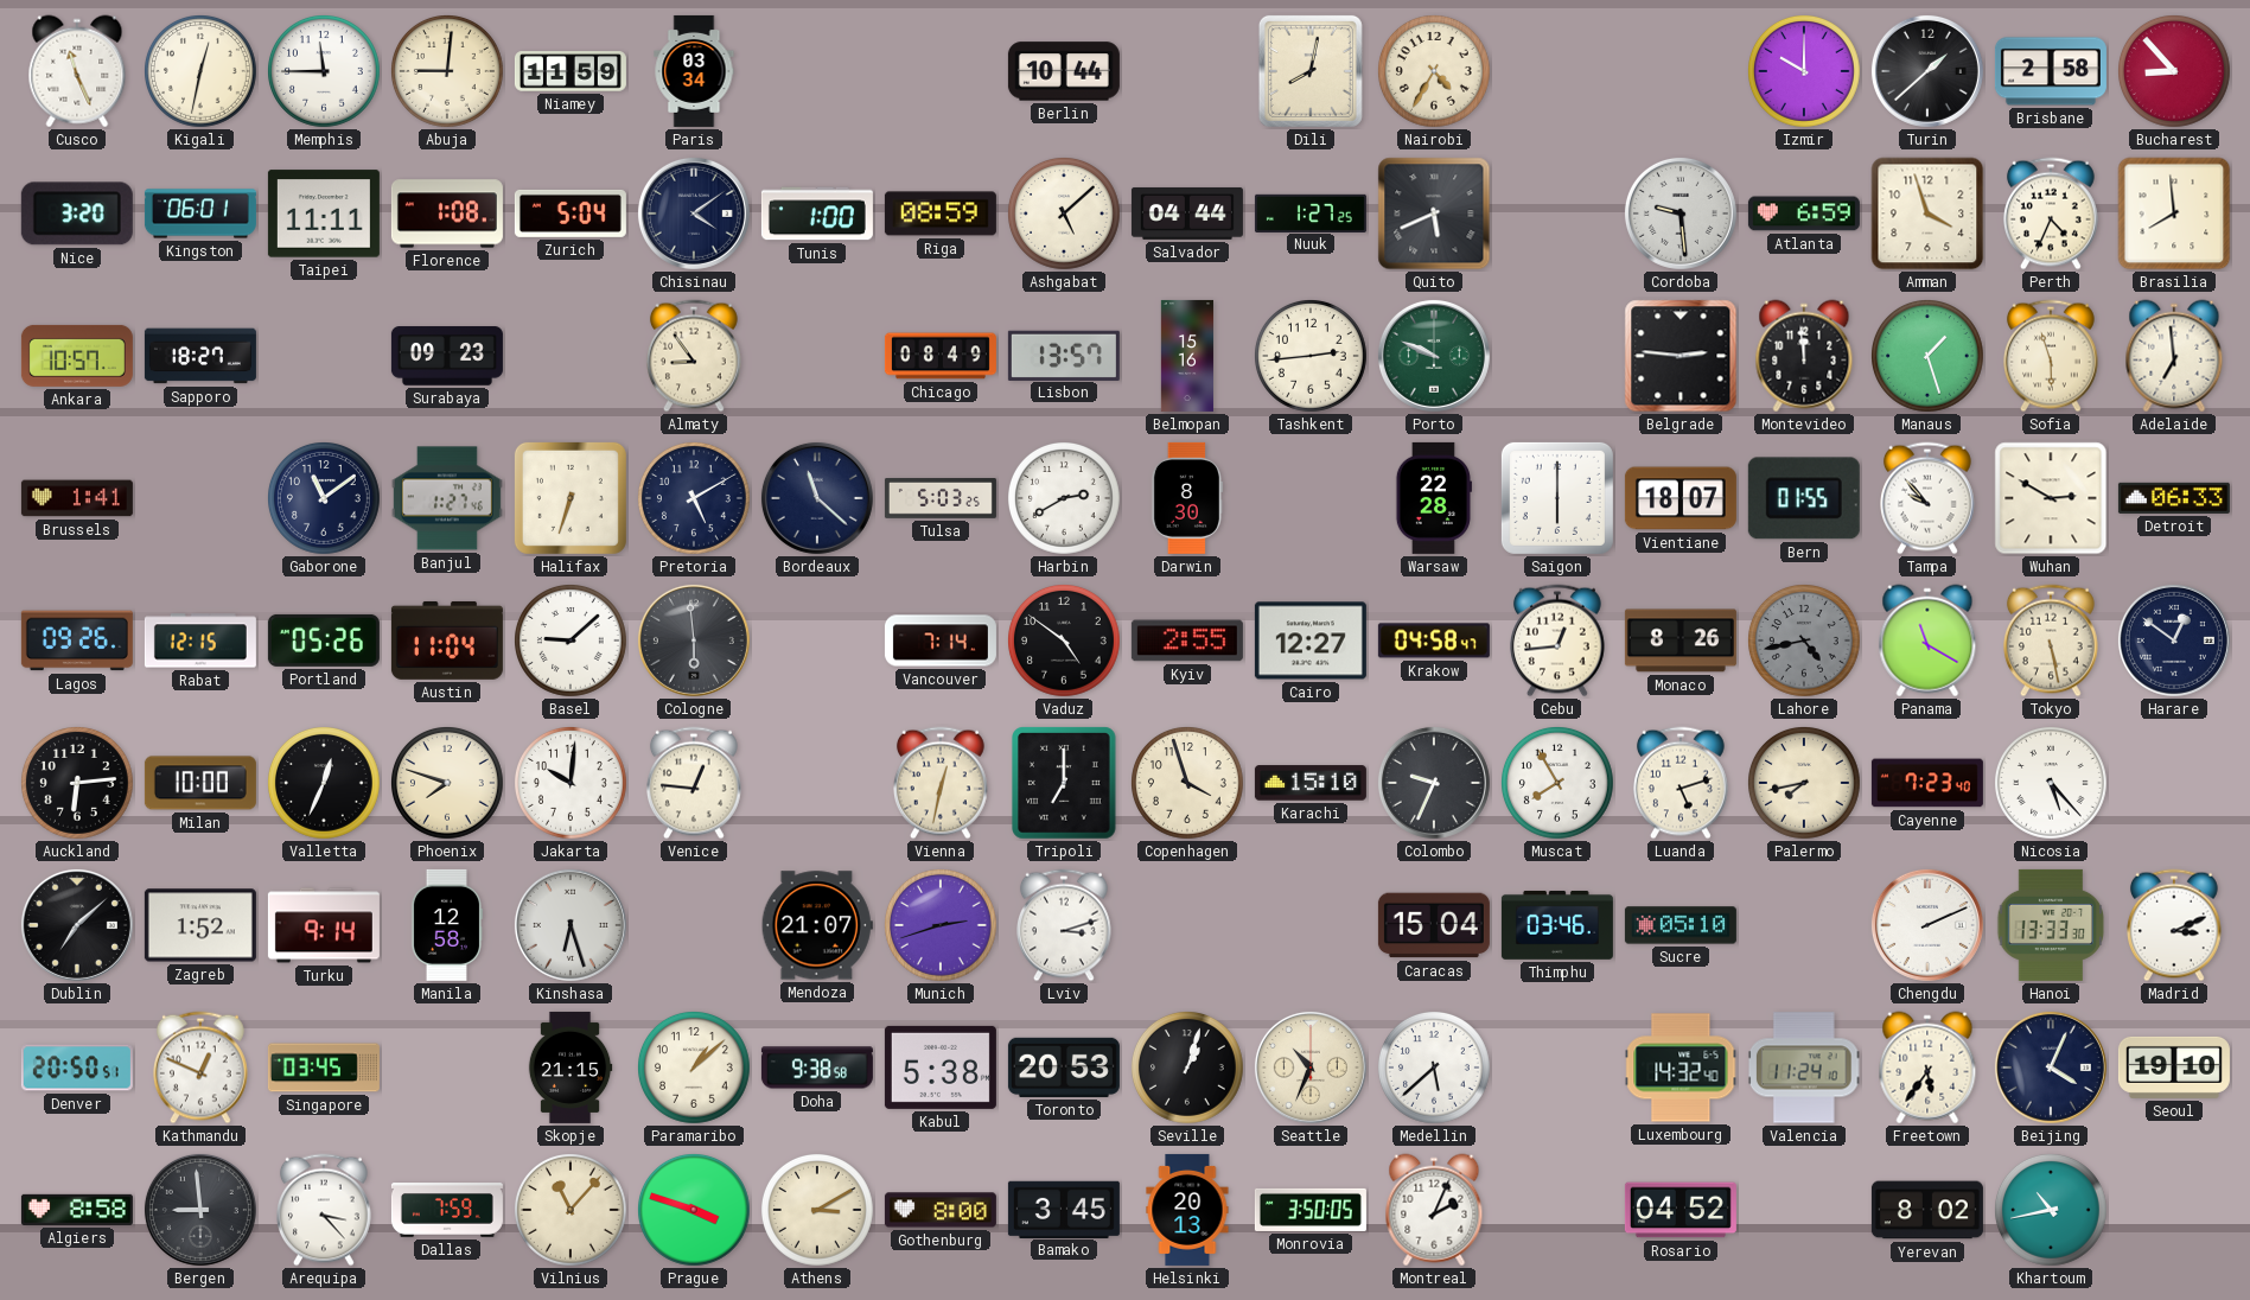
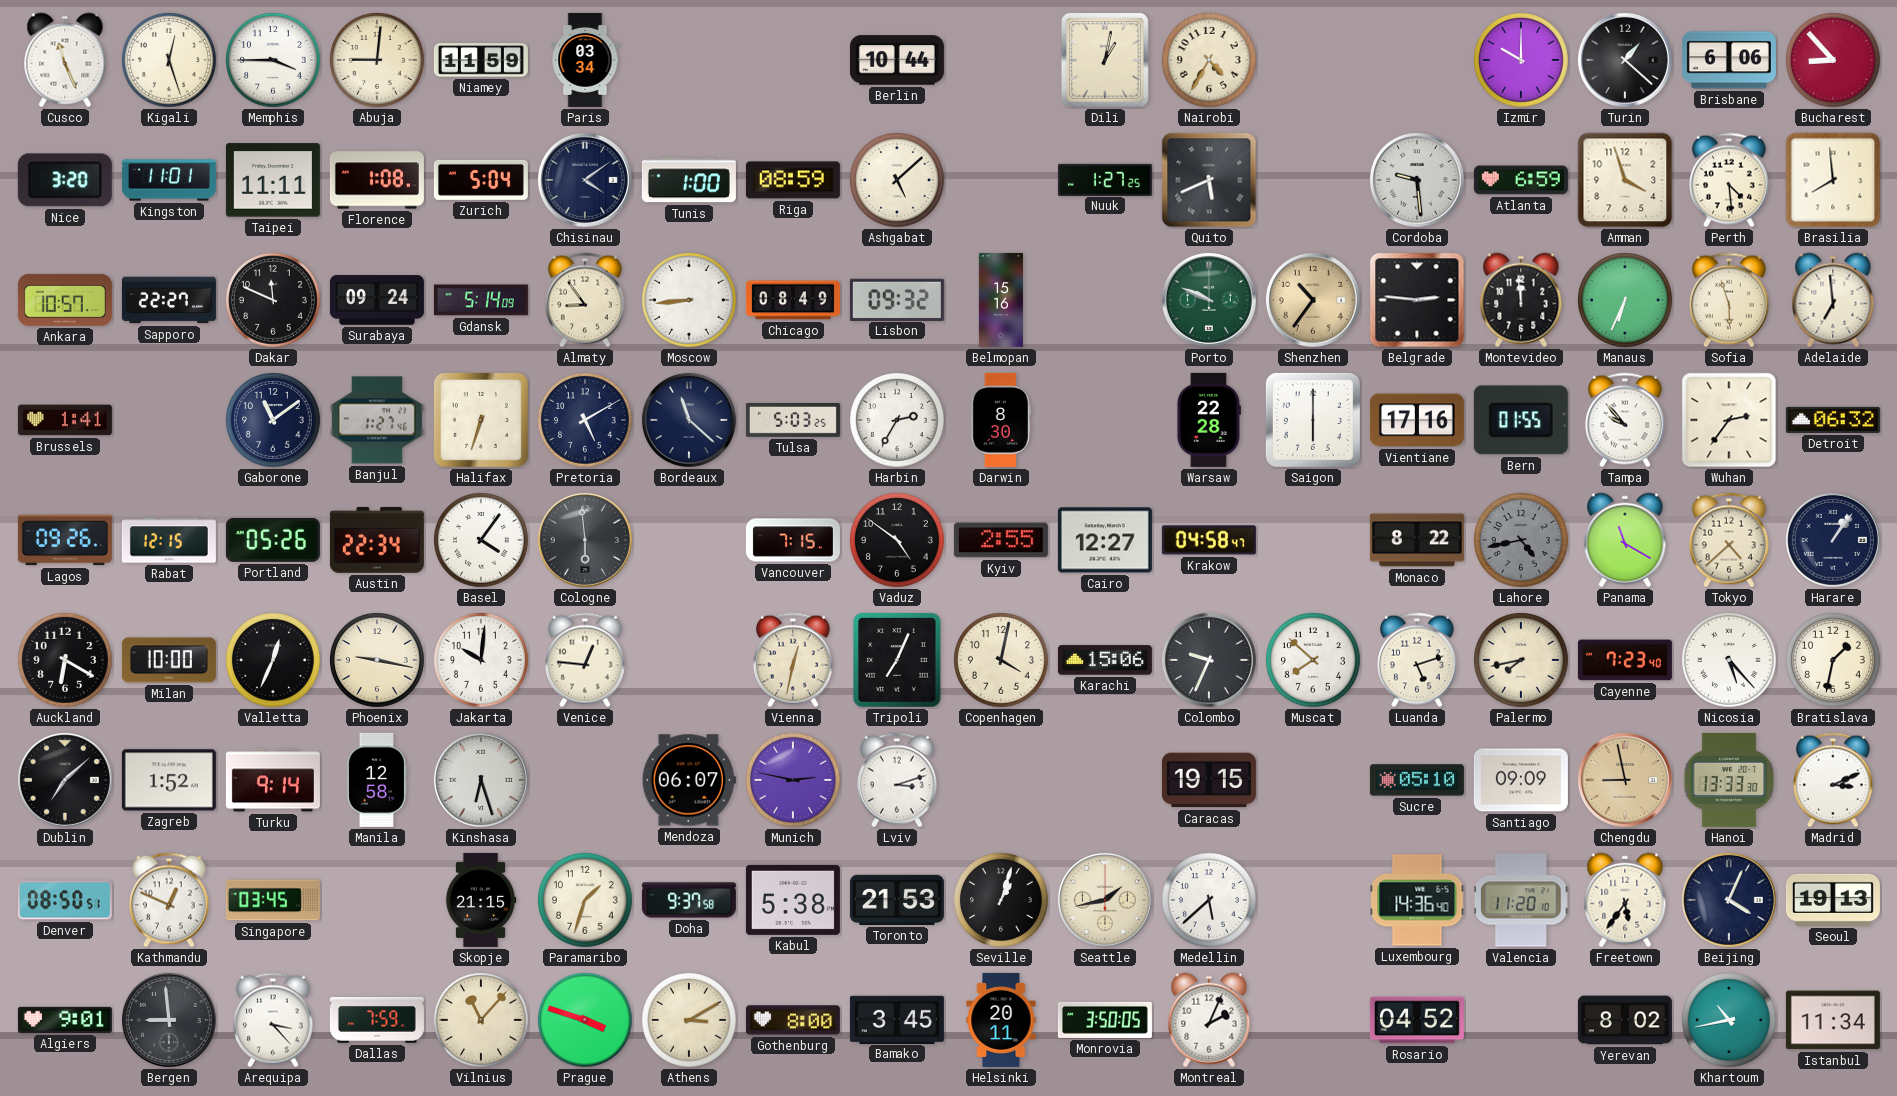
Kigali: 12:32 -> 12:27
Memphis: 11:45 -> 3:45
Dili: 8:02 -> 1:02
Turin: 1:38 -> 1:22
Brisbane: 2:58 -> 6:06
Kingston: 06:01 -> 11:01
Salvador: 04:44 -> none
Perth: 4:34 -> 4:29
Sapporo: 18:27 -> 22:27
Dakar: none -> 11:49
Surabaya: 09:23 -> 09:24
Gdansk: none -> 5:14
Moscow: none -> 8:44
Lisbon: 13:57 -> 09:32
Tashkent: 2:44 -> none
Shenzhen: none -> 10:36
Manaus: 1:27 -> 6:34
Harbin: 2:40 -> 2:35
Vientiane: 18:07 -> 17:16
Wuhan: 2:50 -> 2:36
Detroit: 06:33 -> 06:32
Austin: 11:04 -> 22:34
Basel: 9:08 -> 4:06
Vancouver: 7:14 -> 7:15
Cebu: 12:44 -> none
Monaco: 8:26 -> 8:22
Tokyo: 5:28 -> 4:38
Harare: 12:51 -> 1:06
Auckland: 6:14 -> 6:20
Phoenix: 7:48 -> 9:17
Tripoli: 7:00 -> 7:04
Copenhagen: 3:57 -> 4:02
Karachi: 15:10 -> 15:06
Muscat: 7:55 -> 7:52
Bratislava: none -> 1:32
Mendoza: 21:07 -> 06:07
Munich: 2:42 -> 2:47
Caracas: 15:04 -> 19:15
Thimphu: 03:46 -> none
Santiago: none -> 09:09
Chengdu: 2:11 -> 8:58
Chengdu dial: white -> champagne
Denver: 20:50 -> 08:50
Paramaribo: 1:08 -> 1:33
Doha: 9:38 -> 9:37
Toronto: 20:53 -> 21:53
Seattle: 10:34 -> 1:43
Luxembourg: 14:32 -> 14:36
Valencia: 11:24 -> 11:20
Seoul: 19:10 -> 19:13
Algiers: 8:58 -> 9:01
Helsinki: 20:13 -> 20:11
Istanbul: none -> 11:34
